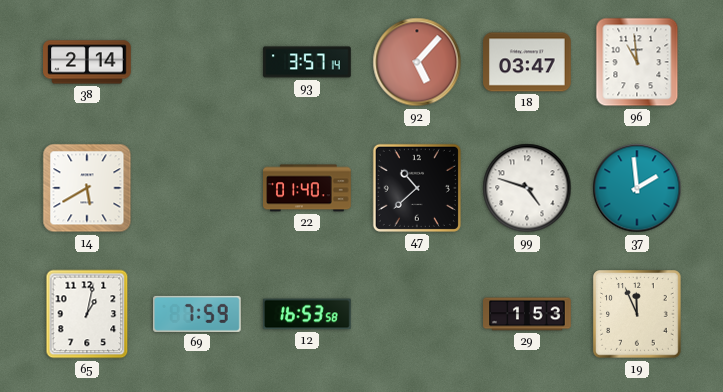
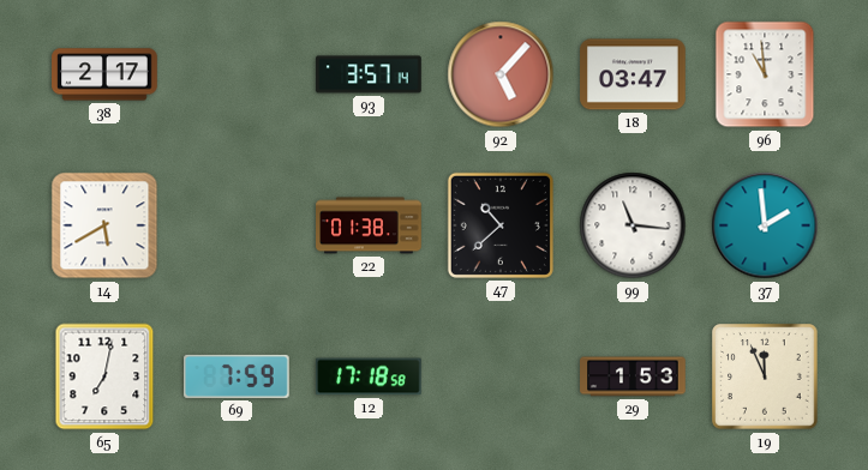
38: 2:14 -> 2:17
22: 01:40 -> 01:38
99: 4:48 -> 11:16
65: 1:02 -> 7:02
12: 16:53 -> 17:18
